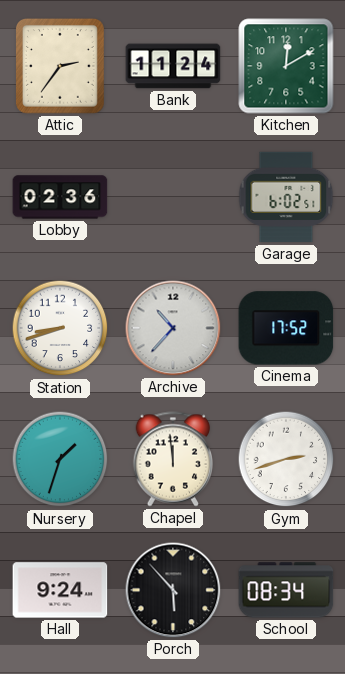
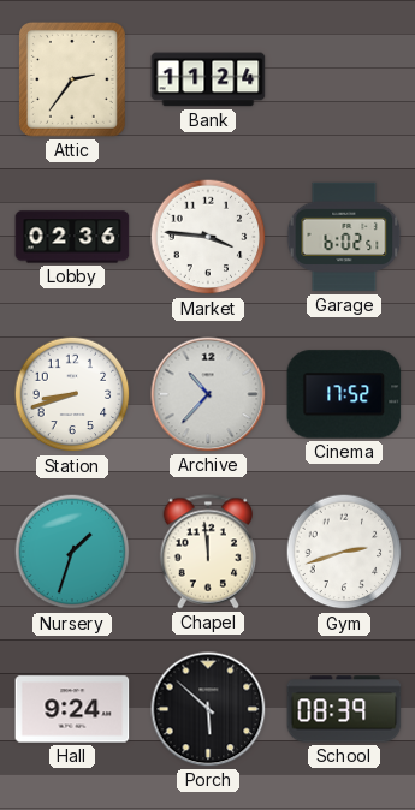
Kitchen: 12:10 -> none
Market: none -> 3:46
Porch: 5:53 -> 5:52
School: 08:34 -> 08:39
